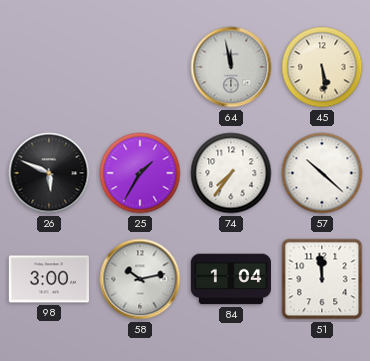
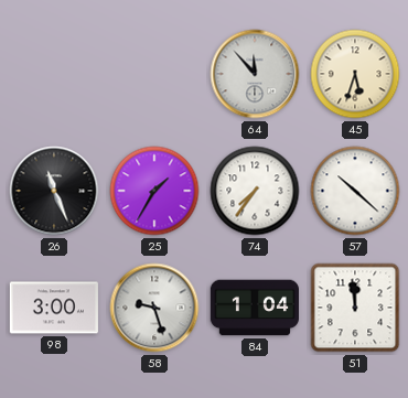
64: 11:58 -> 11:53
45: 5:29 -> 5:33
26: 5:49 -> 11:26
58: 10:13 -> 9:27
